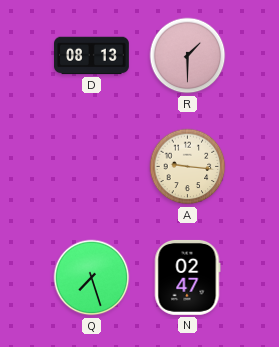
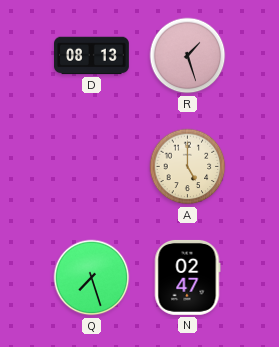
R: 1:30 -> 1:27
A: 9:16 -> 5:00
